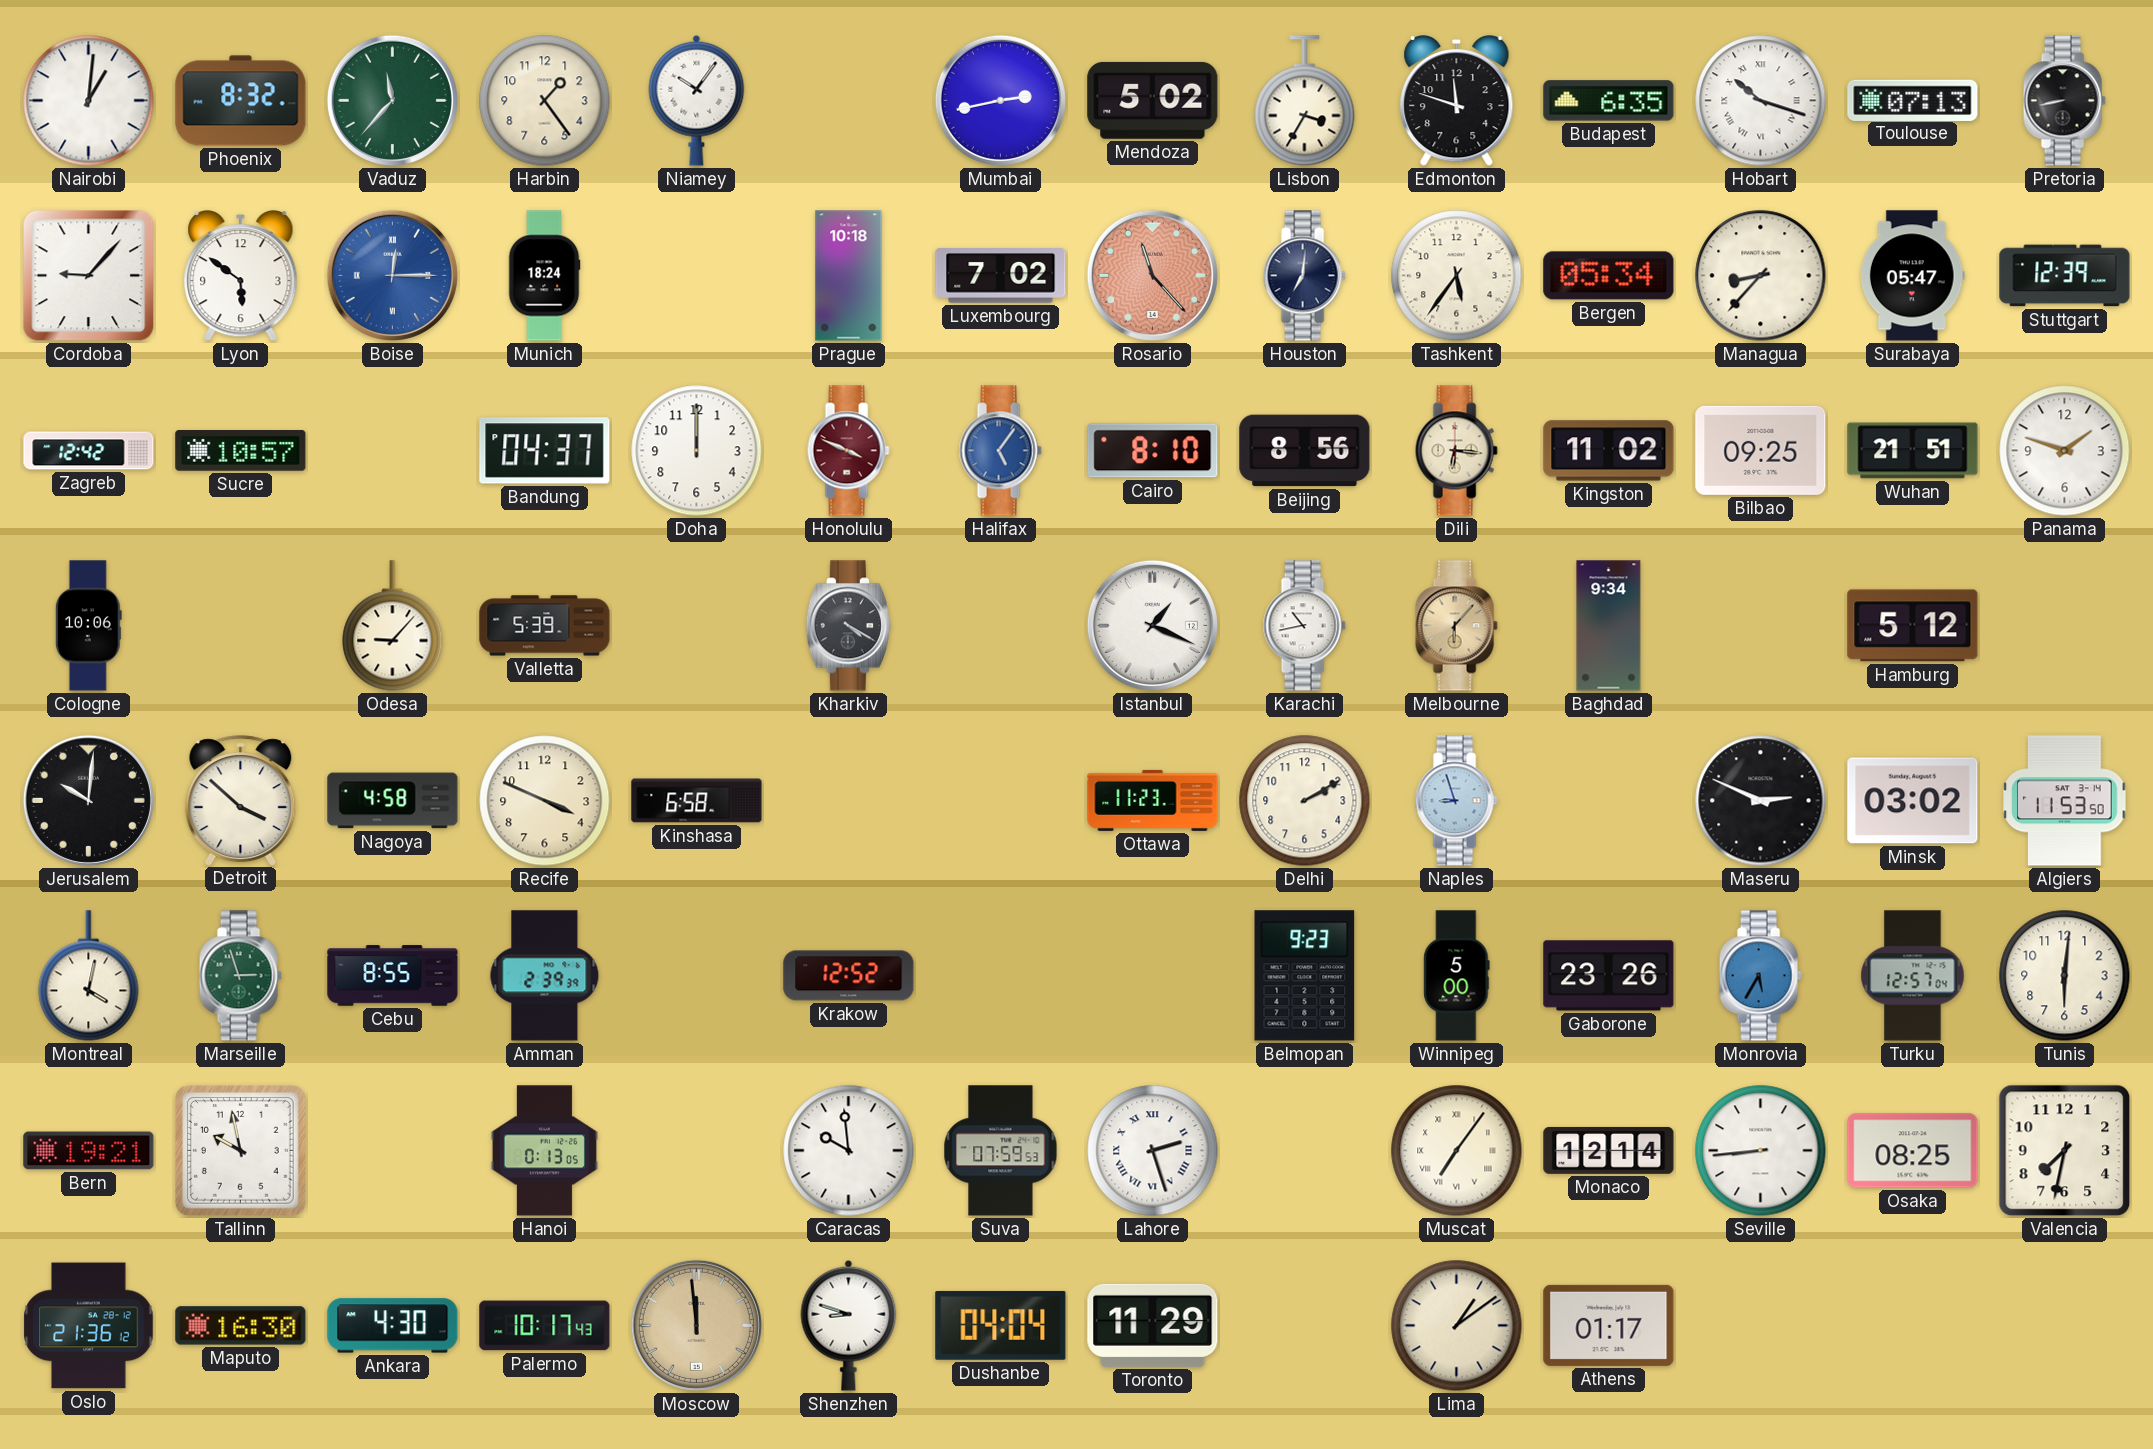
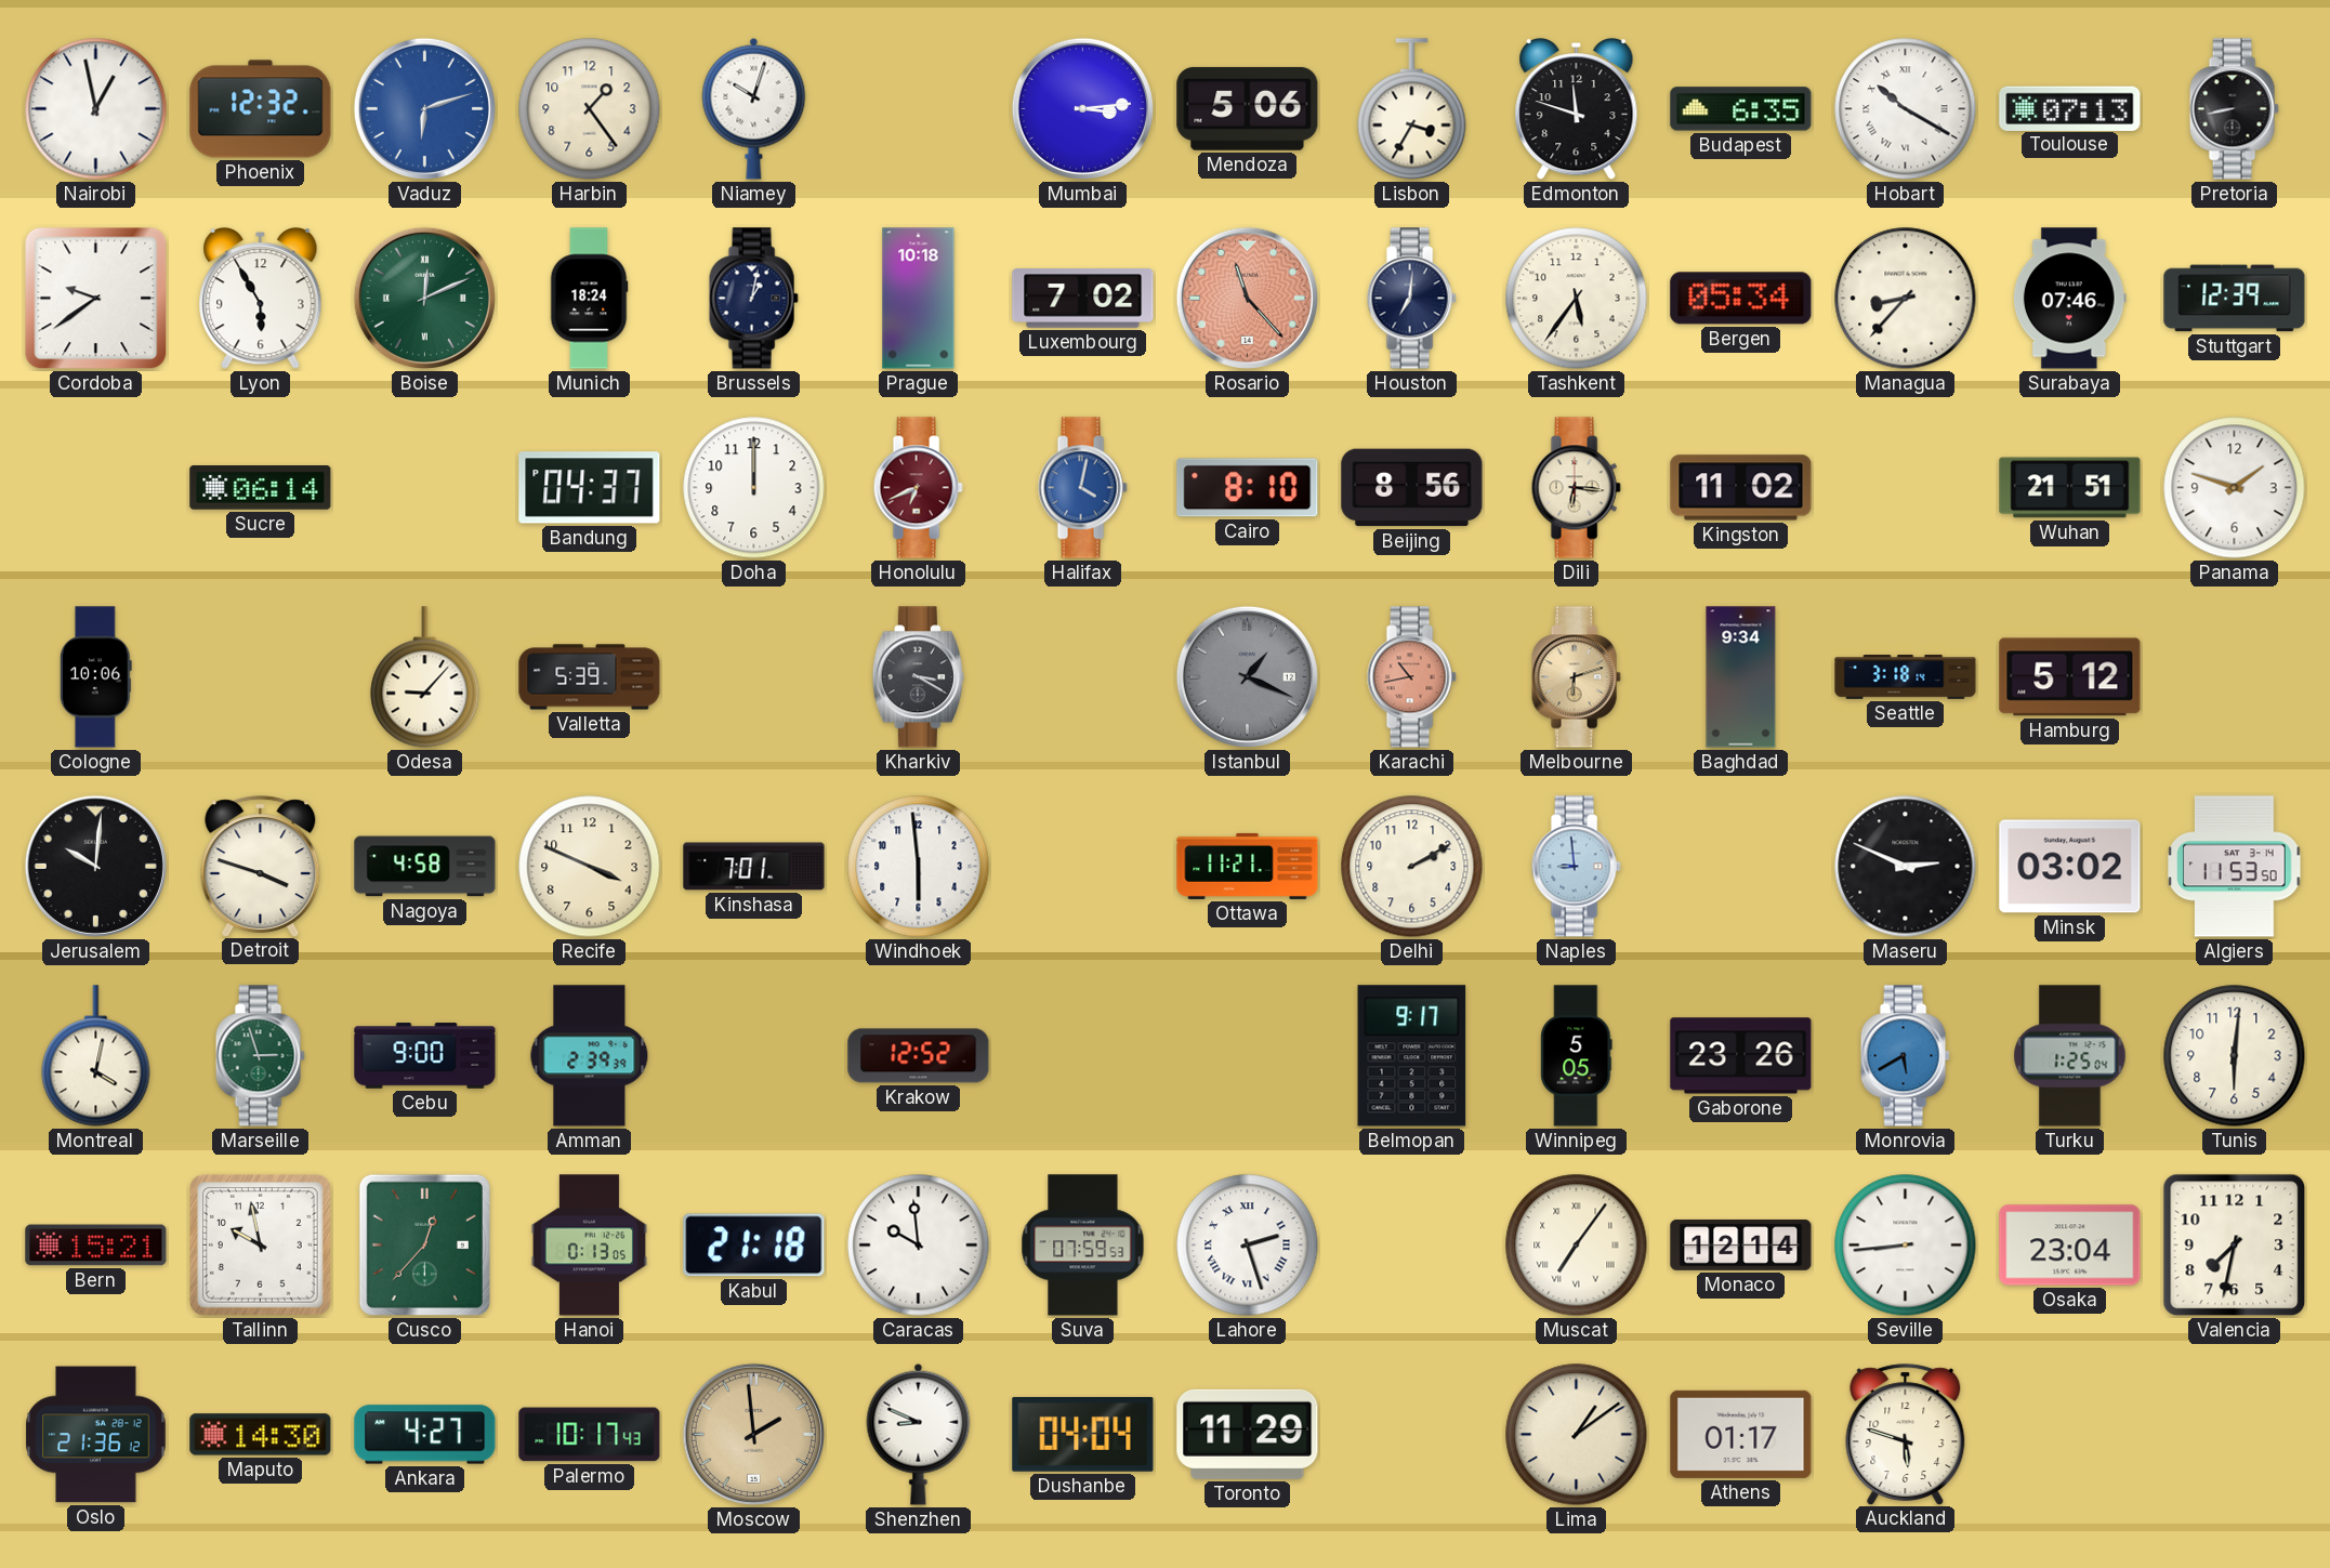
Nairobi: 1:01 -> 12:58
Phoenix: 8:32 -> 12:32
Vaduz: 11:37 -> 6:12
Vaduz dial: green -> blue
Niamey: 10:06 -> 10:03
Mumbai: 2:43 -> 3:14
Mendoza: 5:02 -> 5:06
Hobart: 10:18 -> 10:20
Cordoba: 9:07 -> 9:39
Lyon: 5:51 -> 5:55
Boise: 12:15 -> 12:11
Boise dial: blue -> green
Brussels: none -> 1:02
Surabaya: 05:47 -> 07:46
Zagreb: 12:42 -> none
Sucre: 10:57 -> 06:14
Honolulu: 3:49 -> 6:41
Halifax: 5:06 -> 4:02
Bilbao: 09:25 -> none
Kharkiv: 4:20 -> 3:20
Istanbul dial: white -> grey
Karachi dial: white -> salmon
Melbourne: 6:07 -> 6:12
Seattle: none -> 3:18
Detroit: 3:52 -> 3:48
Kinshasa: 6:58 -> 7:01
Windhoek: none -> 5:59
Ottawa: 11:23 -> 11:21
Naples: 8:57 -> 8:59
Cebu: 8:55 -> 9:00
Belmopan: 9:23 -> 9:17
Winnipeg: 5:00 -> 5:05
Monrovia: 5:35 -> 5:40
Turku: 12:57 -> 1:25
Bern: 19:21 -> 15:21
Cusco: none -> 12:37
Kabul: none -> 21:18
Osaka: 08:25 -> 23:04
Maputo: 16:30 -> 14:30
Ankara: 4:30 -> 4:27
Moscow: 11:59 -> 1:59
Shenzhen: 8:48 -> 8:49
Auckland: none -> 5:48
